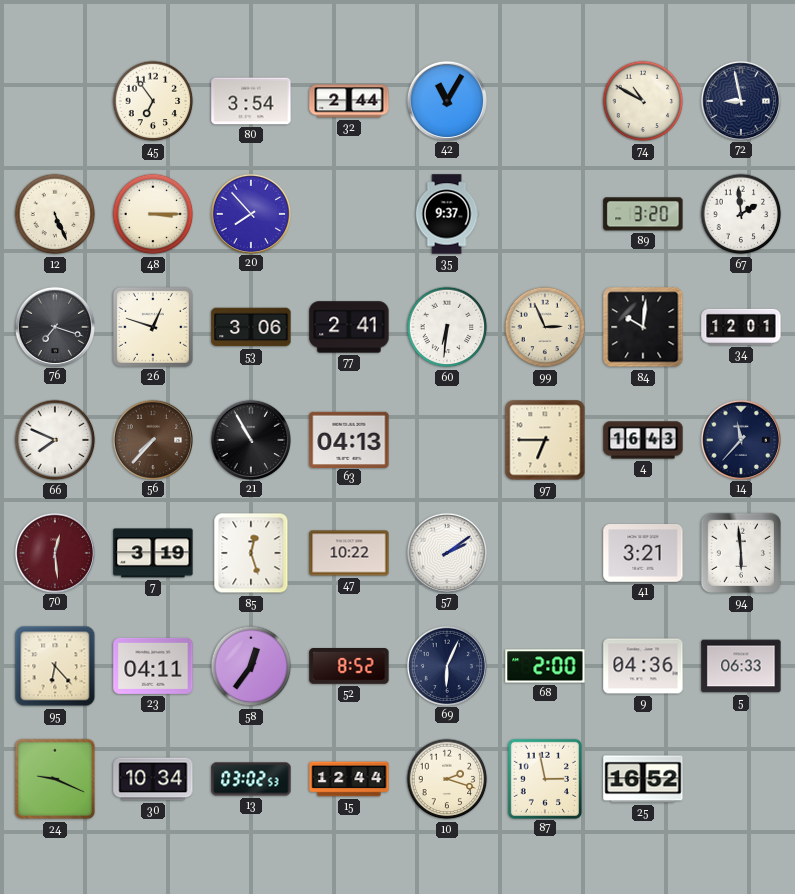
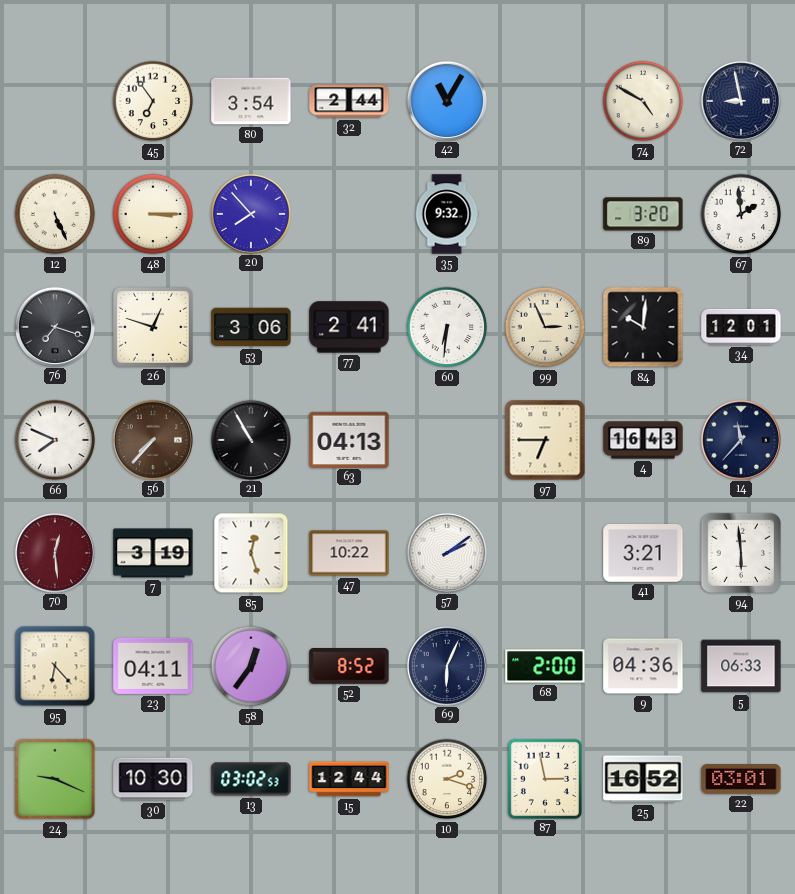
74: 10:50 -> 4:50
35: 9:37 -> 9:32
30: 10:34 -> 10:30
22: none -> 03:01
